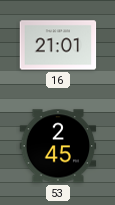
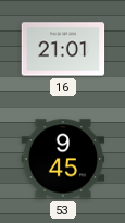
53: 2:45 -> 9:45
